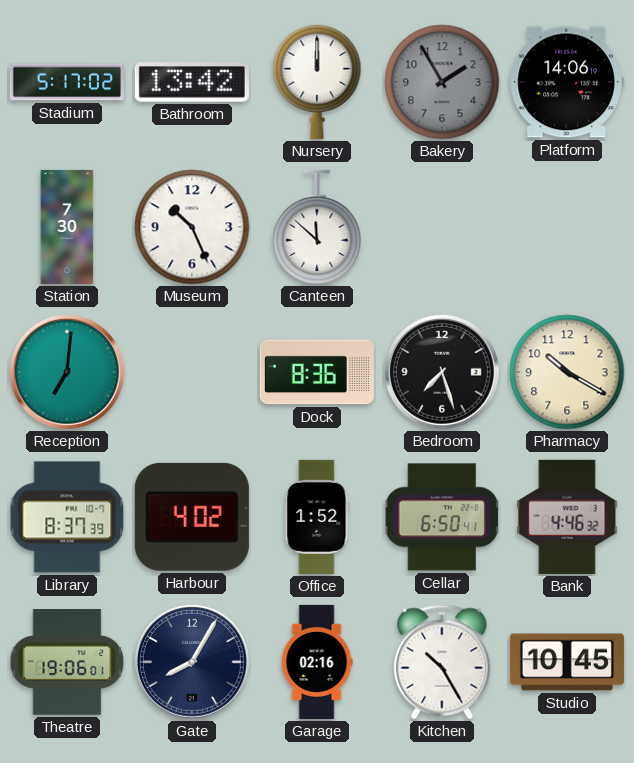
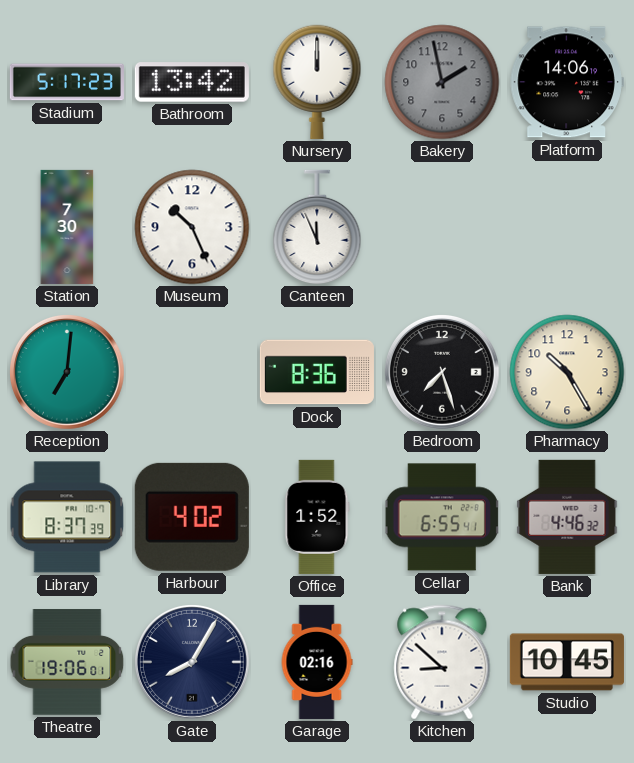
Stadium: 5:17:02 -> 5:17:23
Bakery: 1:55 -> 1:58
Canteen: 11:52 -> 11:56
Pharmacy: 10:20 -> 10:25
Cellar: 6:50 -> 6:55
Kitchen: 10:25 -> 8:52
